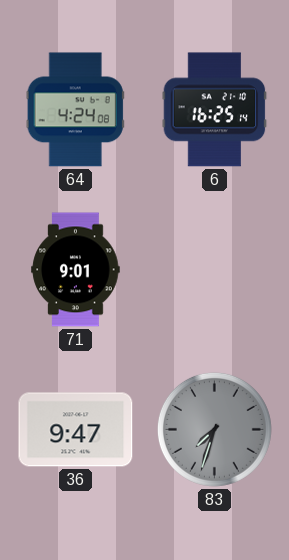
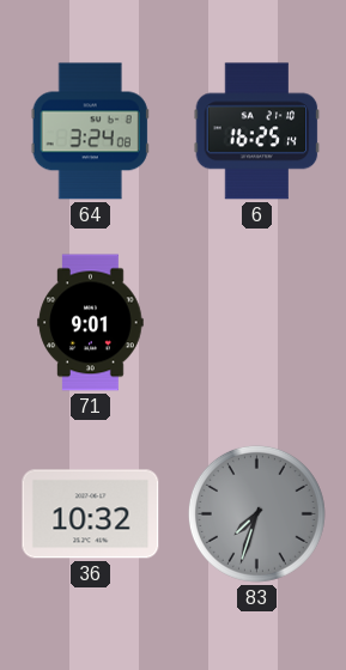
64: 4:24 -> 3:24
36: 9:47 -> 10:32
